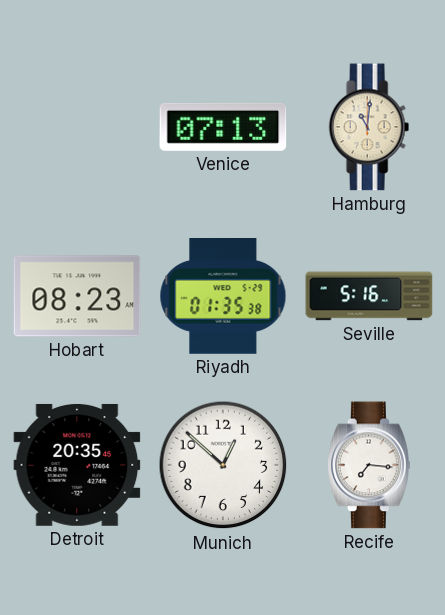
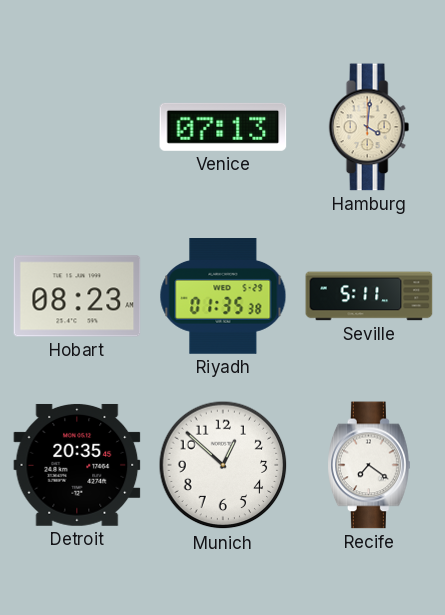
Hamburg: 11:01 -> 4:01
Seville: 5:16 -> 5:11
Recife: 7:16 -> 7:21
